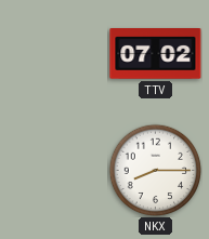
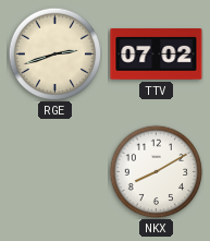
RGE: none -> 2:42
NKX: 8:15 -> 8:10
